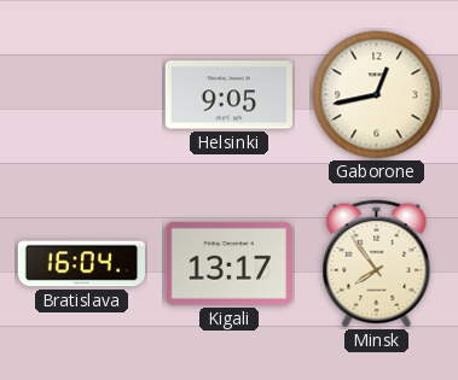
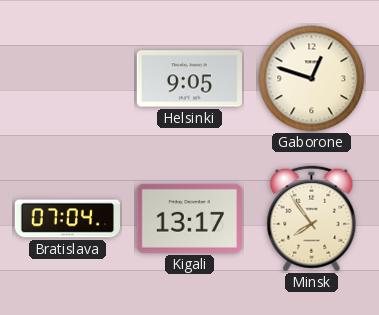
Gaborone: 12:43 -> 12:48
Bratislava: 16:04 -> 07:04
